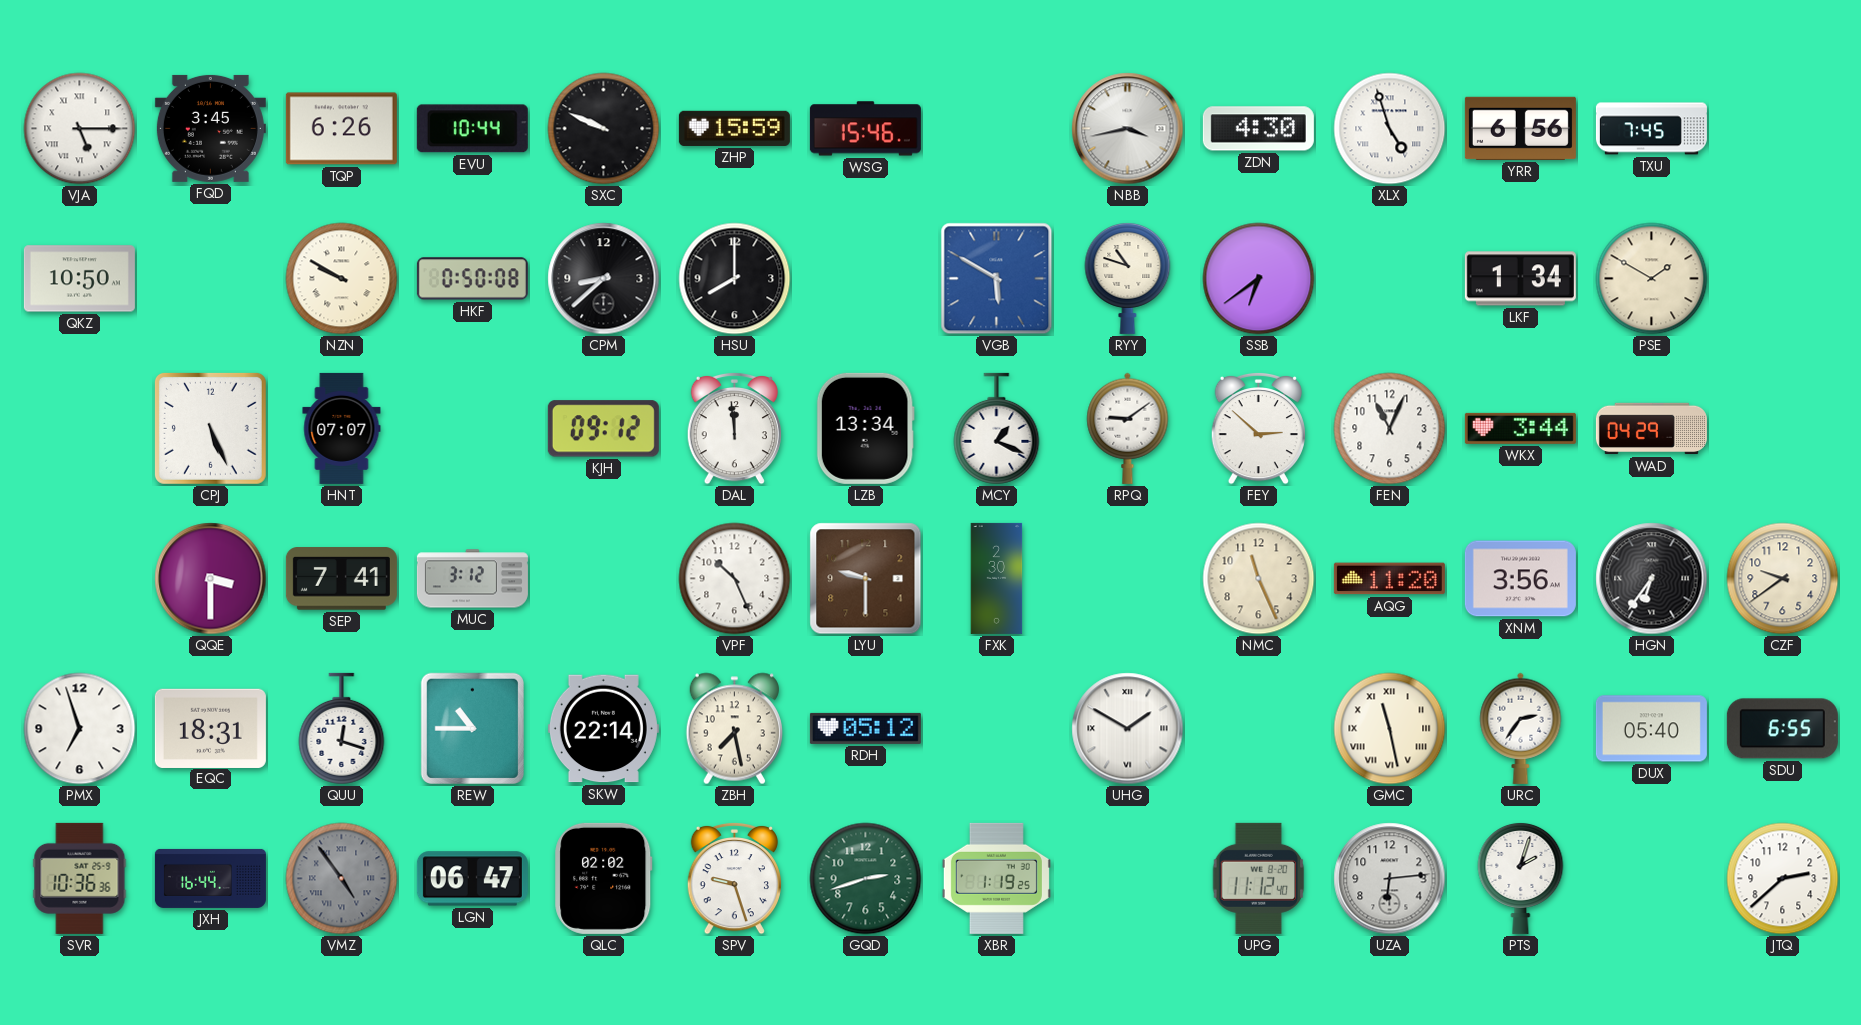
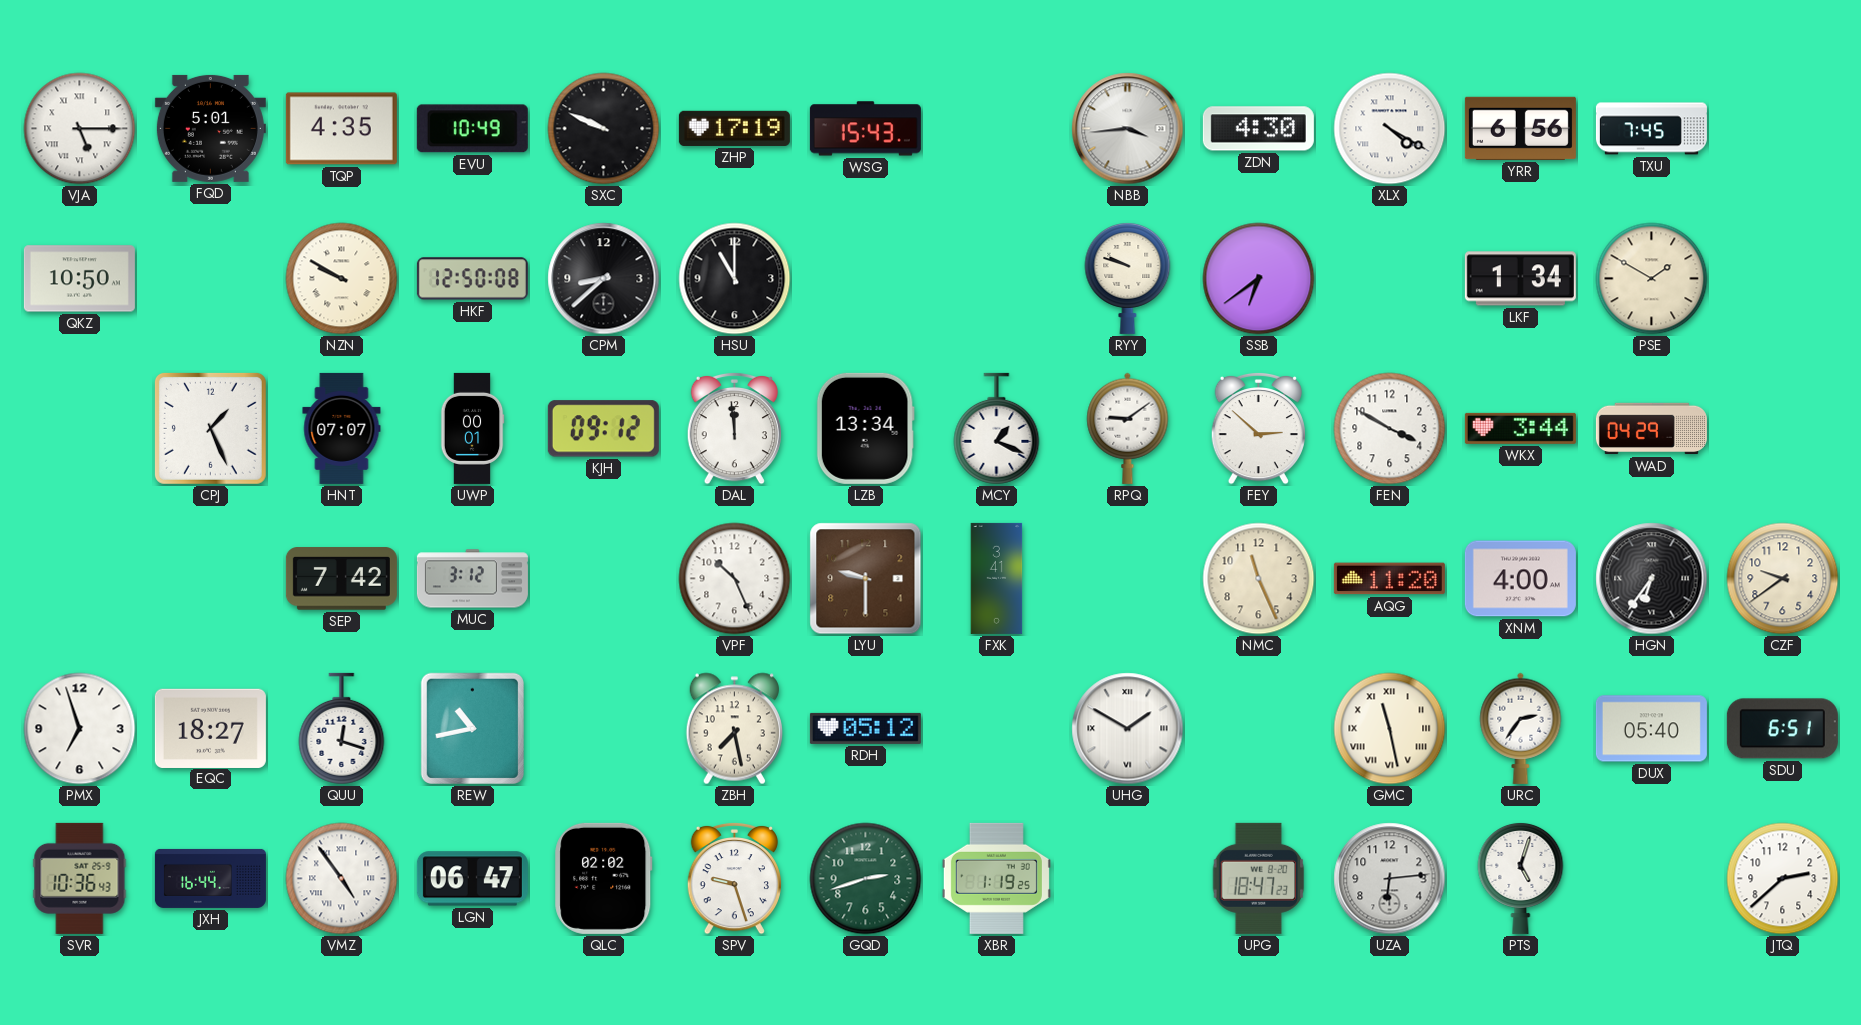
FQD: 3:45 -> 5:01
TQP: 6:26 -> 4:35
EVU: 10:44 -> 10:49
ZHP: 15:59 -> 17:19
WSG: 15:46 -> 15:43
NBB: 3:43 -> 3:44
XLX: 4:57 -> 4:20
HKF: 0:50 -> 12:50
HSU: 8:00 -> 11:00
VGB: 5:50 -> none
RYY: 10:48 -> 9:48
CPJ: 5:26 -> 1:26
UWP: none -> 00:01
FEN: 11:04 -> 3:50
QQE: 3:30 -> none
SEP: 7:41 -> 7:42
FXK: 2:30 -> 3:41
XNM: 3:56 -> 4:00
EQC: 18:31 -> 18:27
REW: 10:45 -> 10:43
SKW: 22:14 -> none
SDU: 6:55 -> 6:51
SVR: 10:36:36 -> 10:36:43
VMZ dial: grey -> white
UPG: 11:12 -> 18:47
PTS: 2:03 -> 5:03
